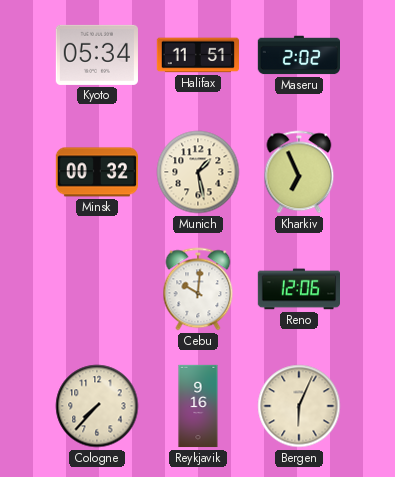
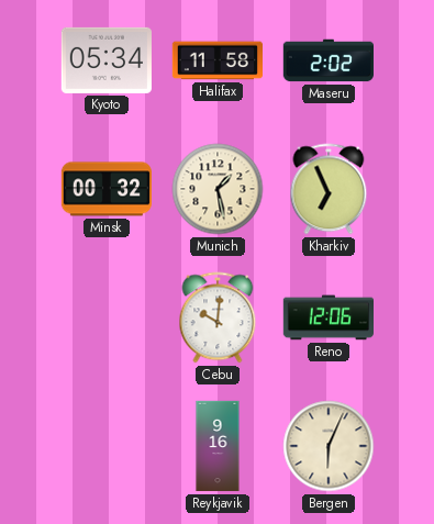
Halifax: 11:51 -> 11:58
Cologne: 7:37 -> none
